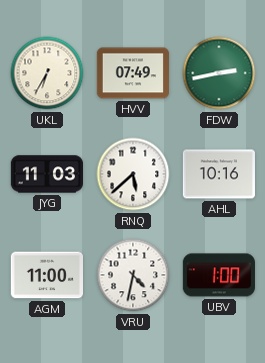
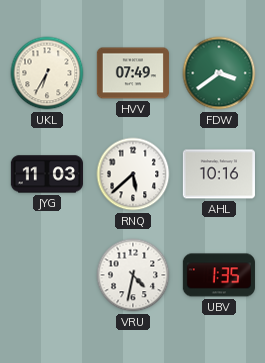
FDW: 2:43 -> 3:39
AGM: 11:00 -> none
UBV: 1:00 -> 1:35
